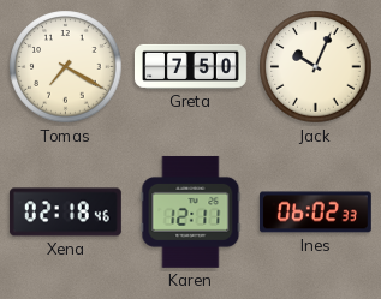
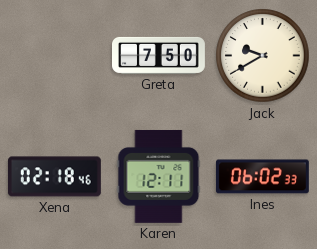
Tomas: 7:20 -> none
Jack: 10:04 -> 9:40
